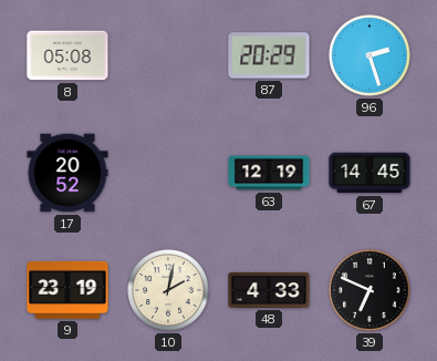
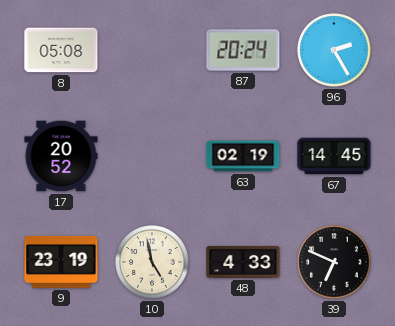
87: 20:29 -> 20:24
96: 2:27 -> 2:25
63: 12:19 -> 02:19
10: 2:02 -> 4:58
